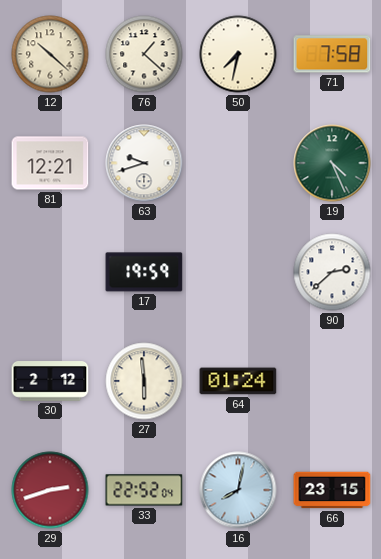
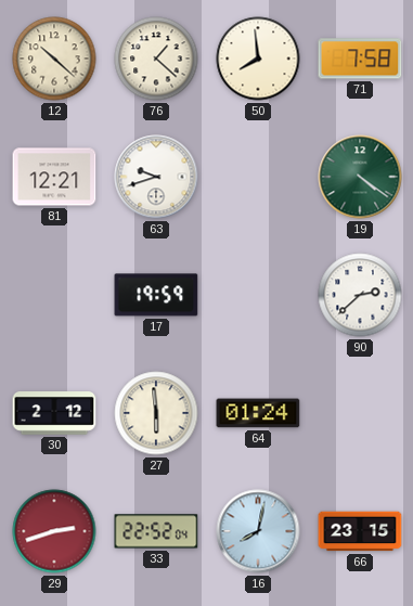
50: 7:32 -> 7:59
19: 4:26 -> 4:21
